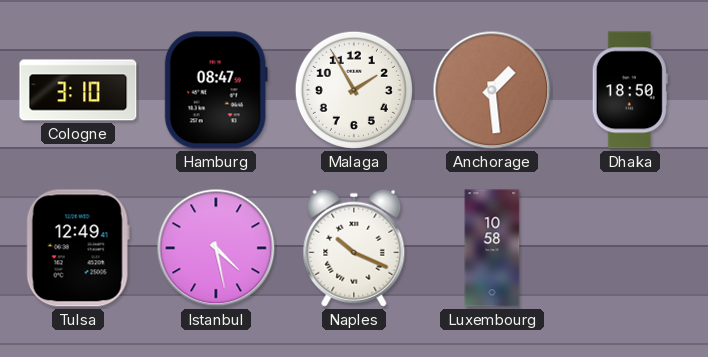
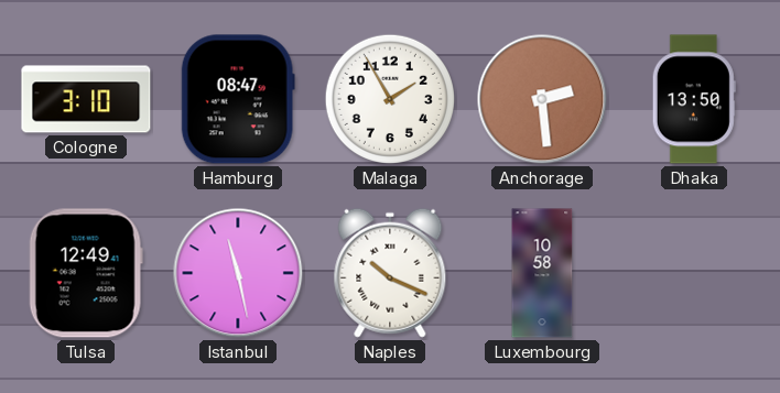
Anchorage: 1:29 -> 2:29
Dhaka: 18:50 -> 13:50
Istanbul: 4:28 -> 11:28
